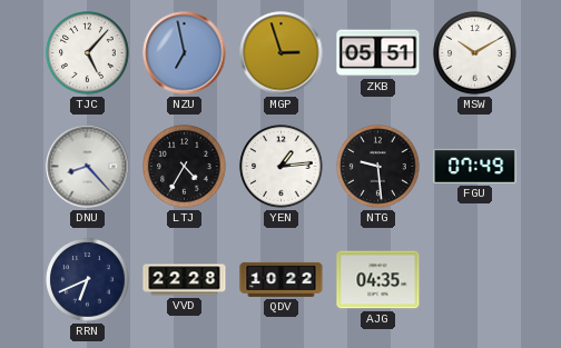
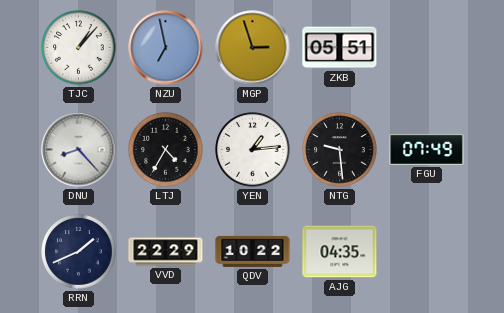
TJC: 5:07 -> 1:07
MSW: 10:10 -> none
RRN: 6:41 -> 1:41
VVD: 22:28 -> 22:29
